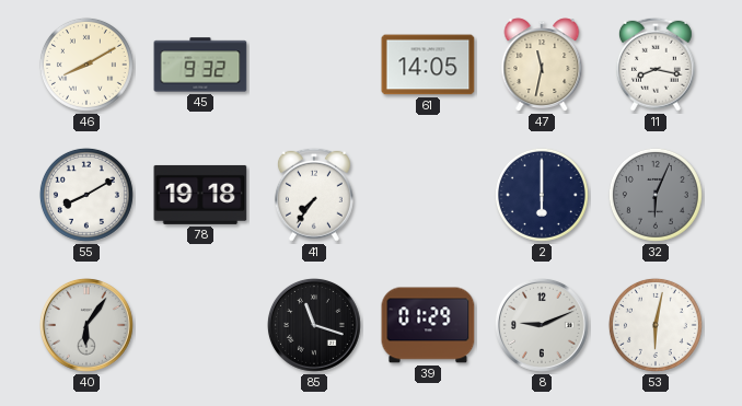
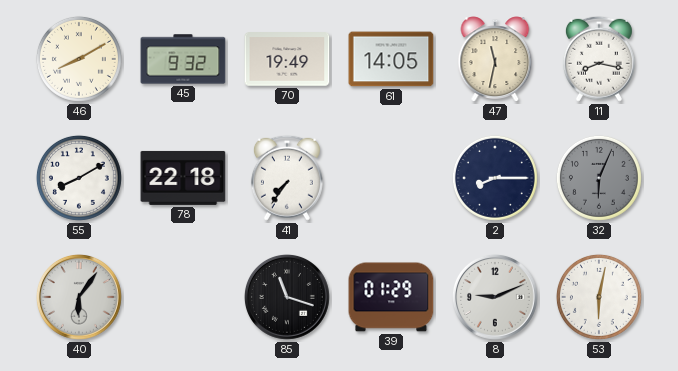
70: none -> 19:49
78: 19:18 -> 22:18
2: 6:00 -> 8:15
